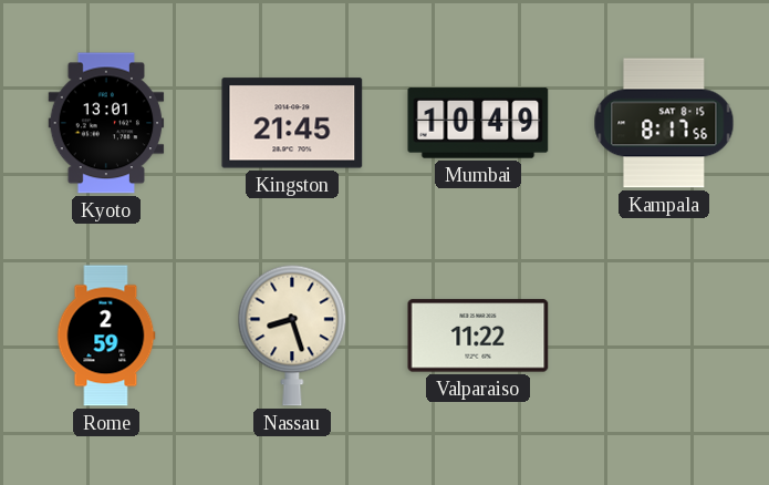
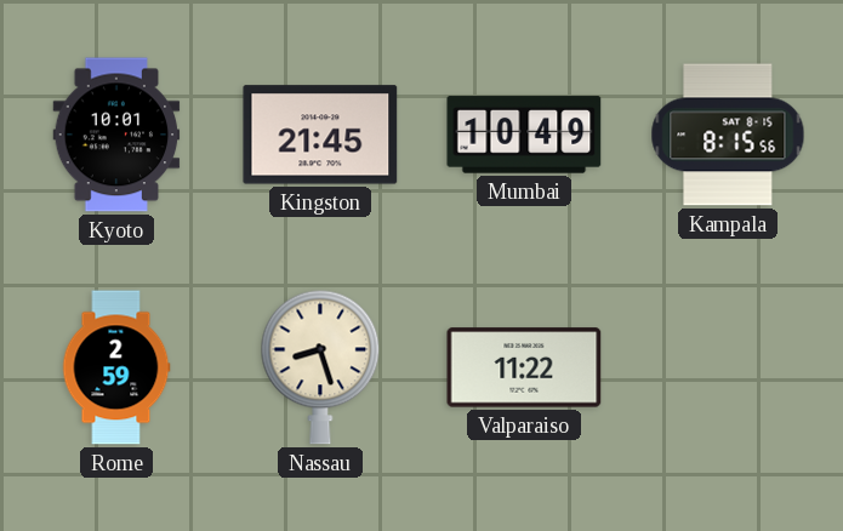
Kyoto: 13:01 -> 10:01
Kampala: 8:17 -> 8:15
